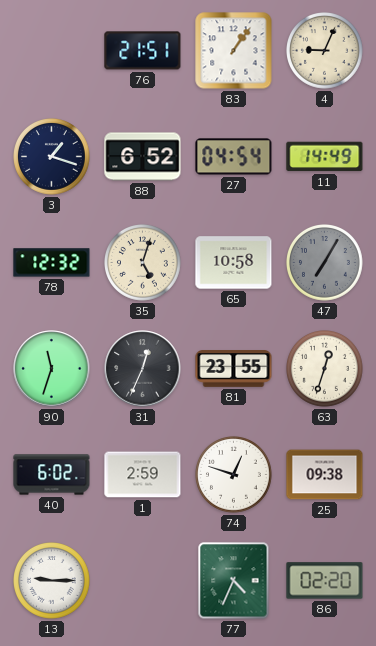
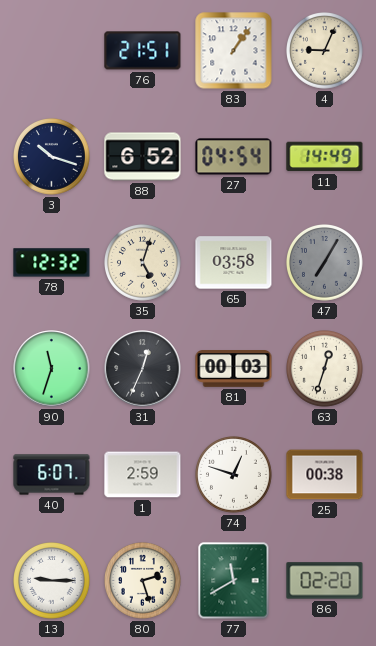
3: 1:18 -> 10:18
65: 10:58 -> 03:58
81: 23:55 -> 00:03
40: 6:02 -> 6:07
25: 09:38 -> 00:38
80: none -> 2:27
77: 4:34 -> 11:40
